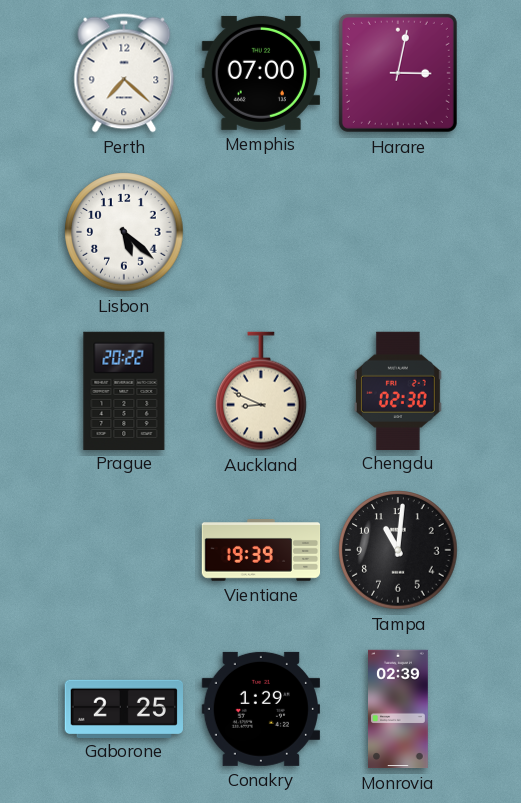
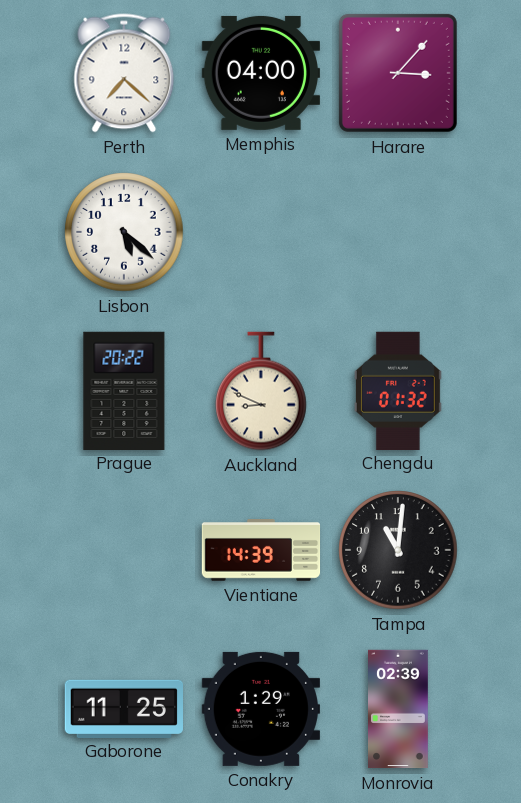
Memphis: 07:00 -> 04:00
Harare: 3:02 -> 3:07
Chengdu: 02:30 -> 01:32
Vientiane: 19:39 -> 14:39
Gaborone: 2:25 -> 11:25
